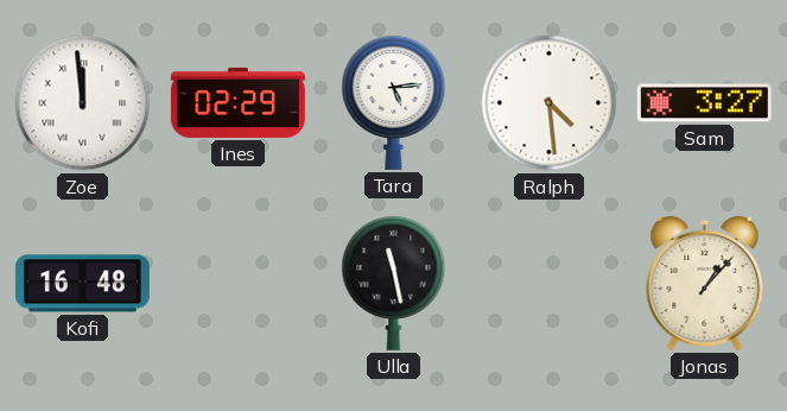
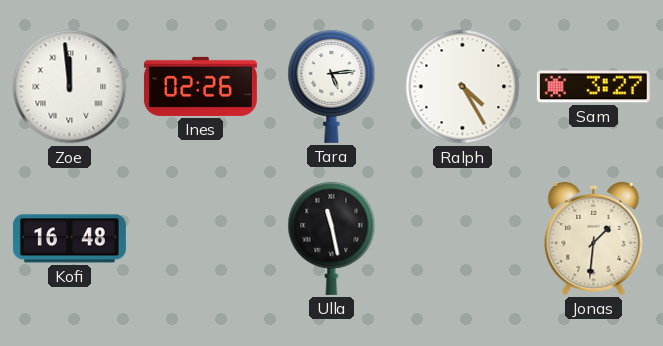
Ines: 02:29 -> 02:26
Ralph: 4:29 -> 4:25
Jonas: 1:07 -> 1:31
